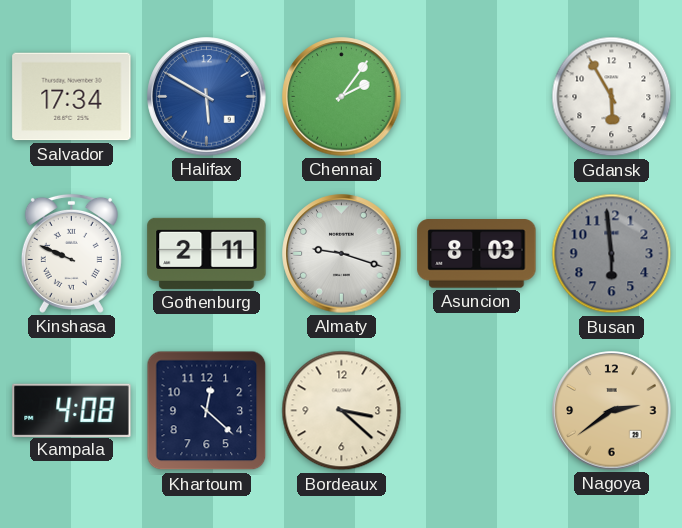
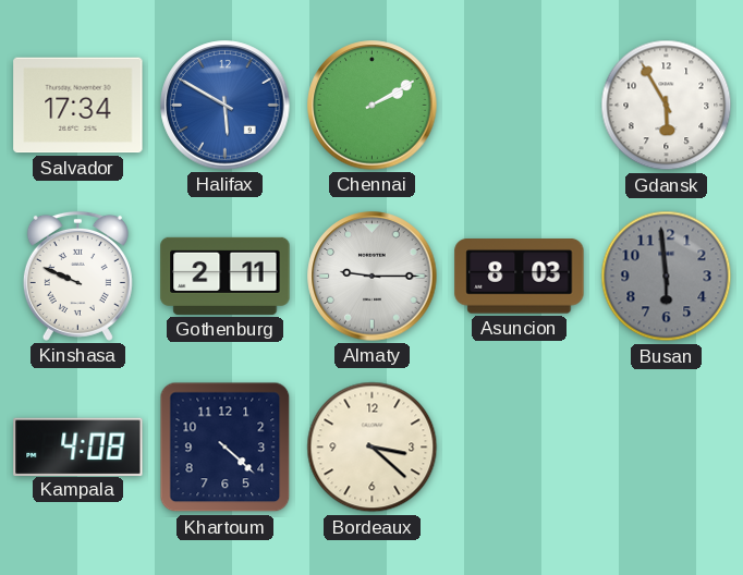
Chennai: 2:06 -> 2:10
Almaty: 9:18 -> 9:15
Khartoum: 12:22 -> 4:22
Nagoya: 2:39 -> none
